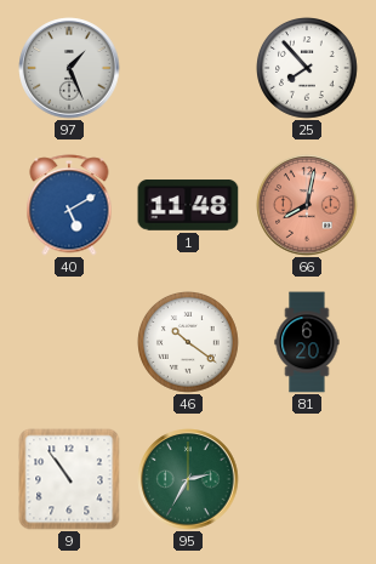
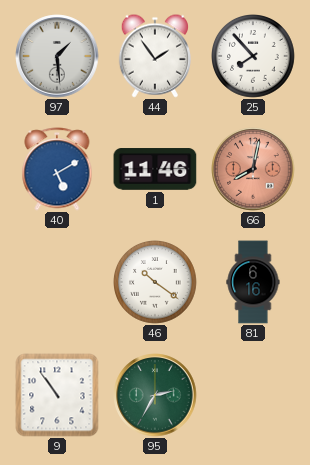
97: 1:26 -> 1:29
44: none -> 1:54
1: 11:48 -> 11:46
81: 6:20 -> 6:16
